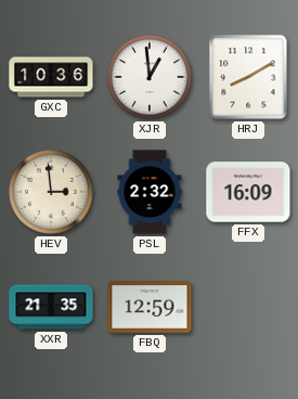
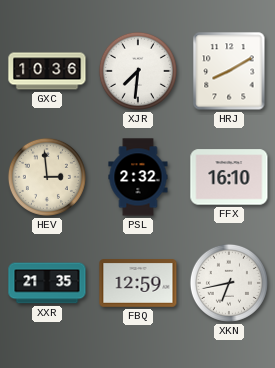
XJR: 12:59 -> 7:31
FFX: 16:09 -> 16:10
XKN: none -> 6:43
